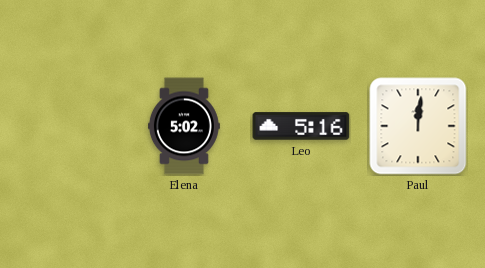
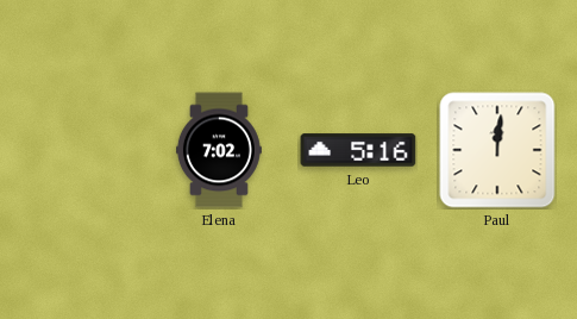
Elena: 5:02 -> 7:02
